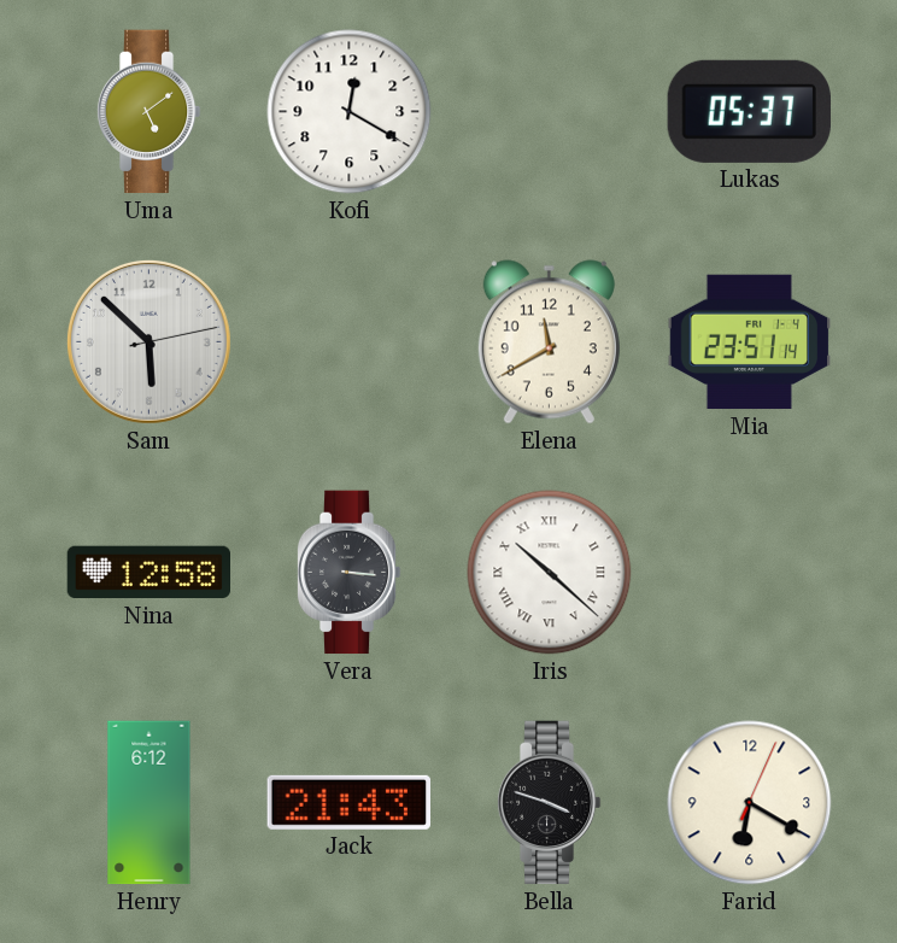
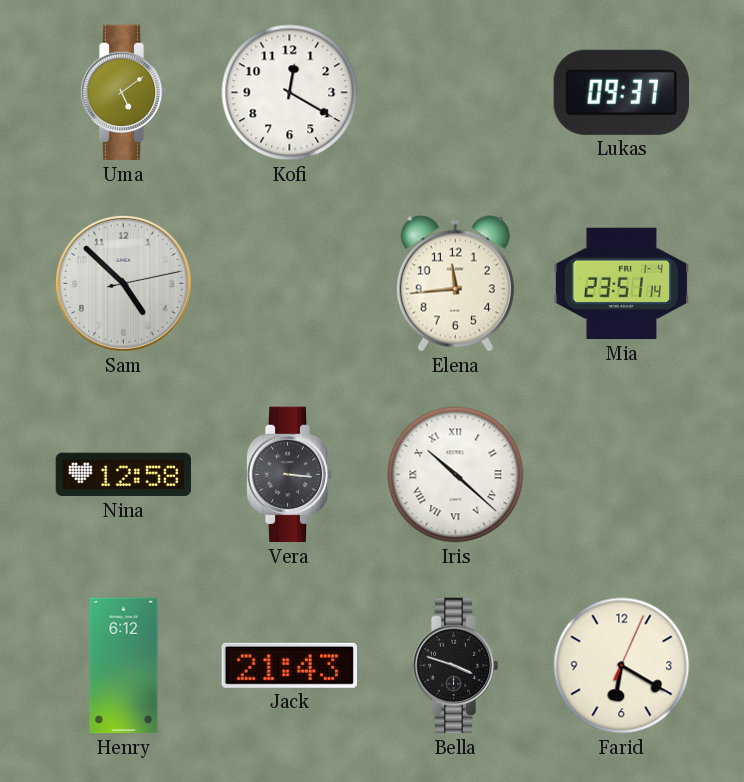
Lukas: 05:37 -> 09:37
Sam: 5:52 -> 4:52
Elena: 11:40 -> 11:44
